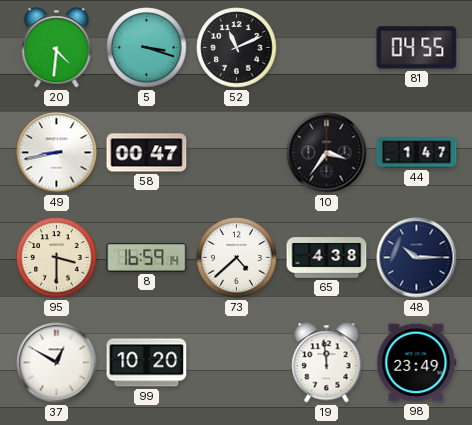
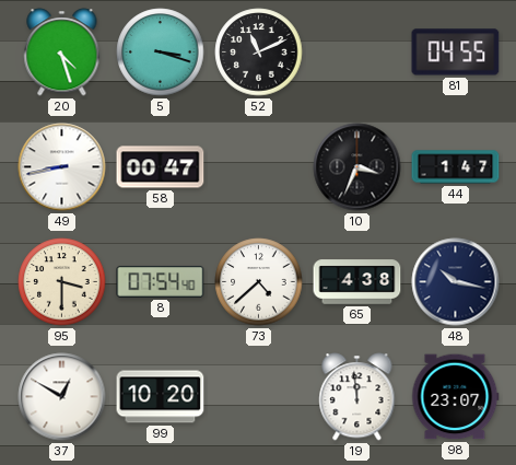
20: 4:31 -> 4:27
10: 3:36 -> 3:34
8: 16:59 -> 07:54
48: 10:15 -> 10:17
98: 23:49 -> 23:07
